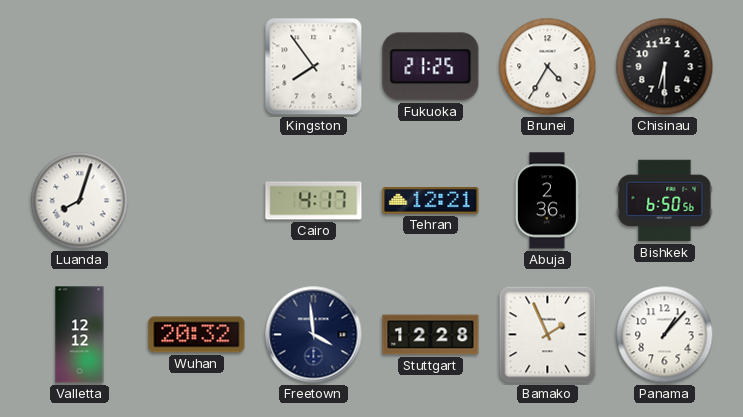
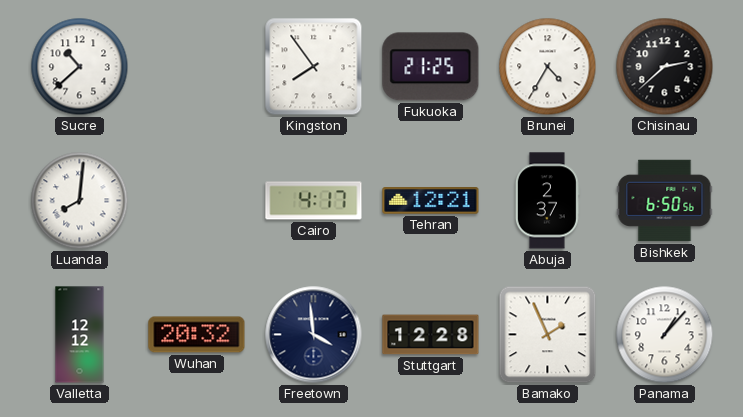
Sucre: none -> 10:38
Chisinau: 6:30 -> 2:38
Luanda: 8:03 -> 8:01
Abuja: 2:36 -> 2:37
